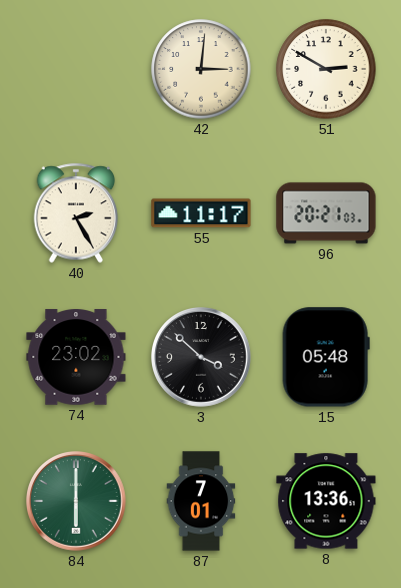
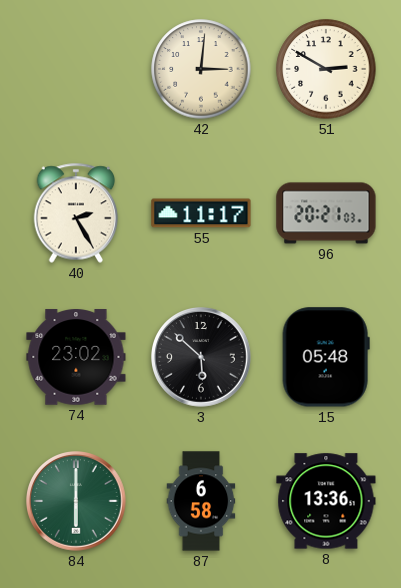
3: 3:52 -> 5:52
87: 7:01 -> 6:58
